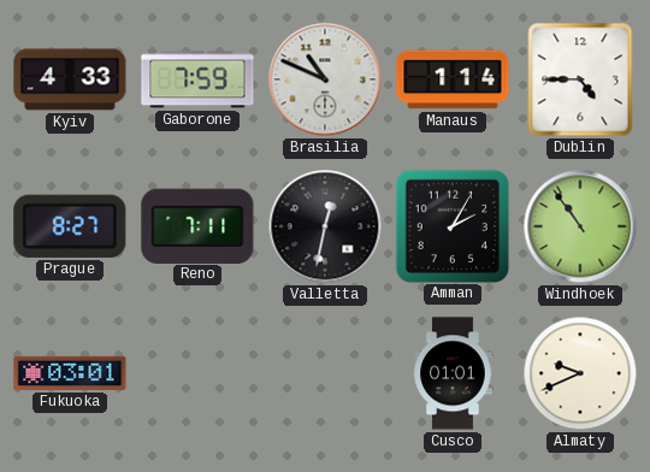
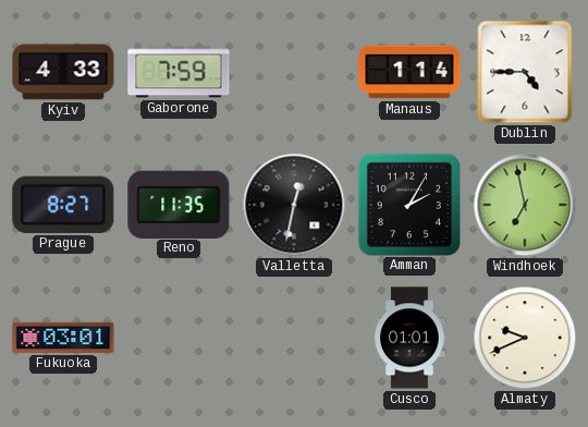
Brasilia: 10:49 -> none
Reno: 7:11 -> 11:35
Windhoek: 10:54 -> 6:58
